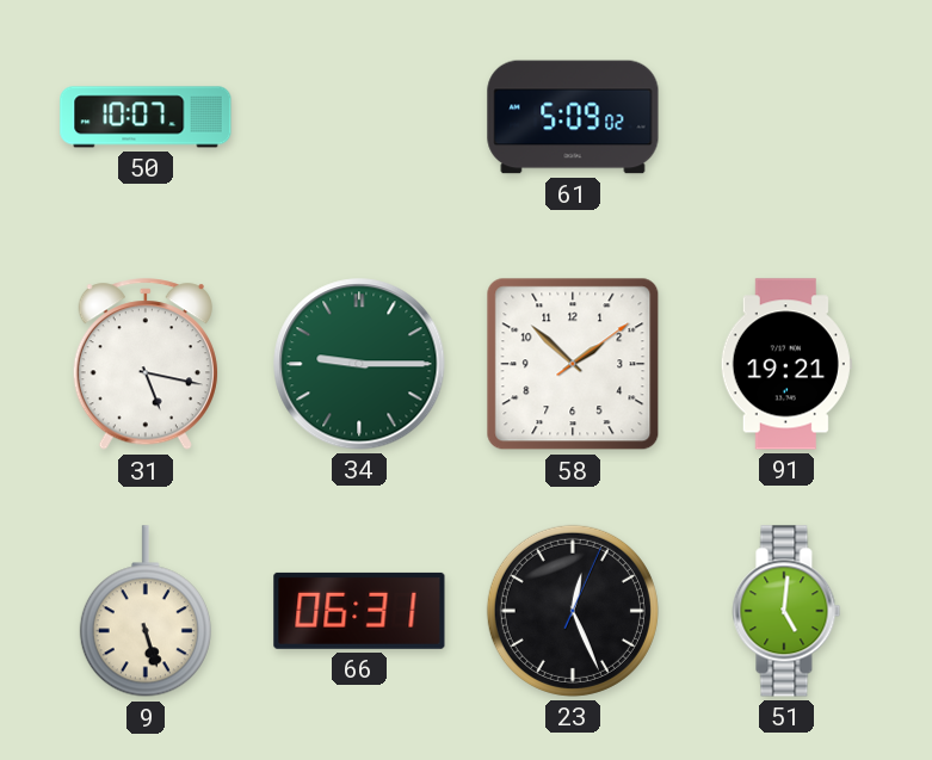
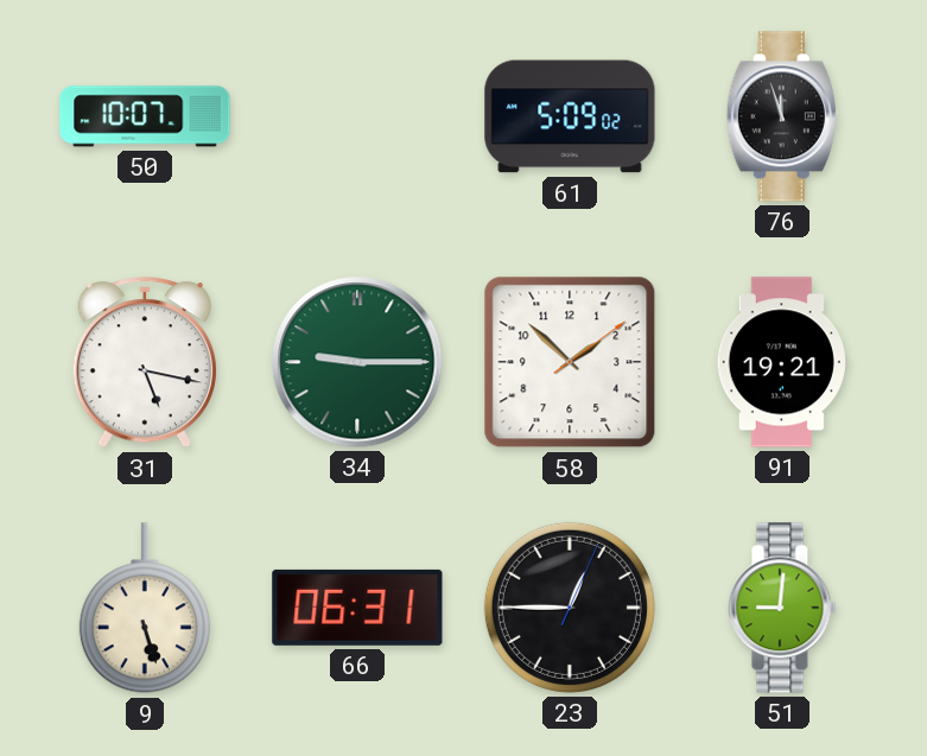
76: none -> 11:57
23: 12:26 -> 12:45
51: 5:01 -> 9:01
